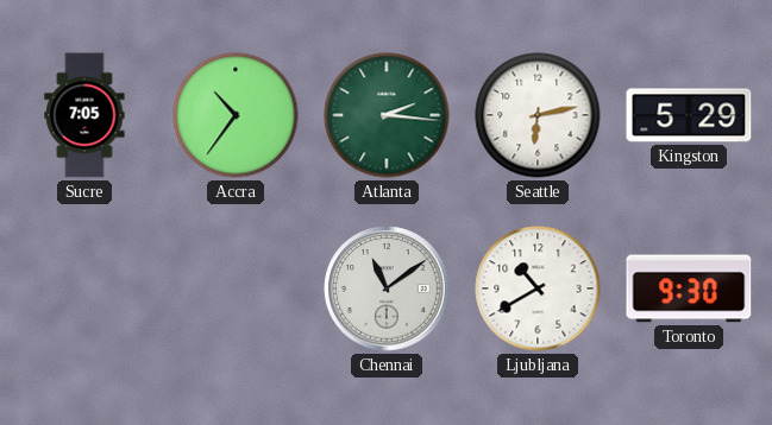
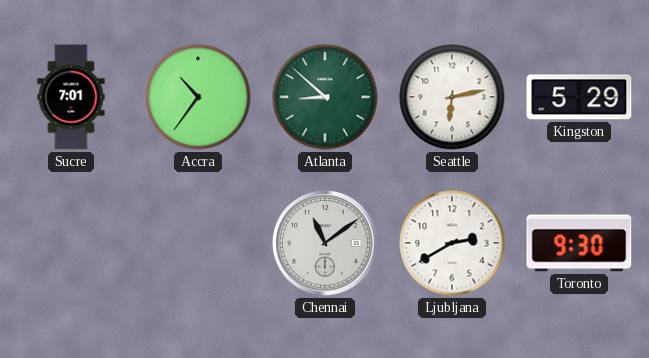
Sucre: 7:05 -> 7:01
Atlanta: 2:16 -> 8:52
Ljubljana: 10:40 -> 2:40
